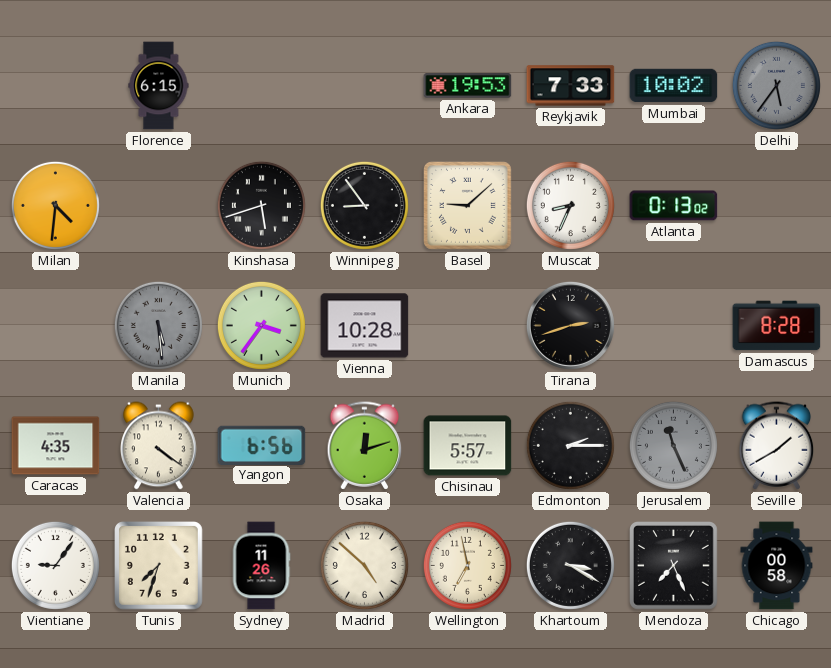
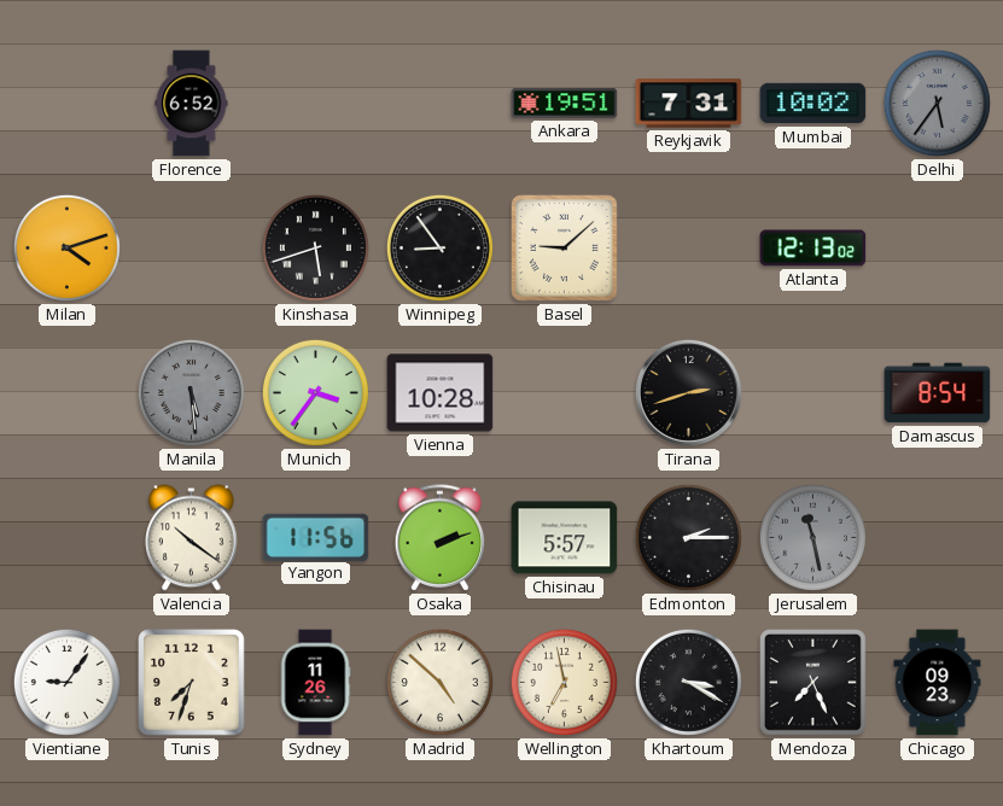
Florence: 6:15 -> 6:52
Ankara: 19:53 -> 19:51
Reykjavik: 7:33 -> 7:31
Milan: 4:31 -> 4:12
Muscat: 8:34 -> none
Atlanta: 0:13 -> 12:13
Damascus: 8:28 -> 8:54
Caracas: 4:35 -> none
Valencia: 4:21 -> 10:21
Yangon: 6:56 -> 11:56
Osaka: 12:12 -> 2:12
Jerusalem: 11:26 -> 11:28
Seville: 1:40 -> none
Chicago: 00:58 -> 09:23
